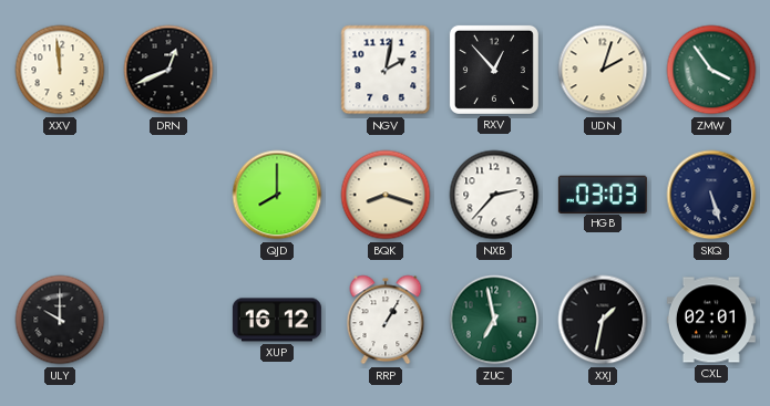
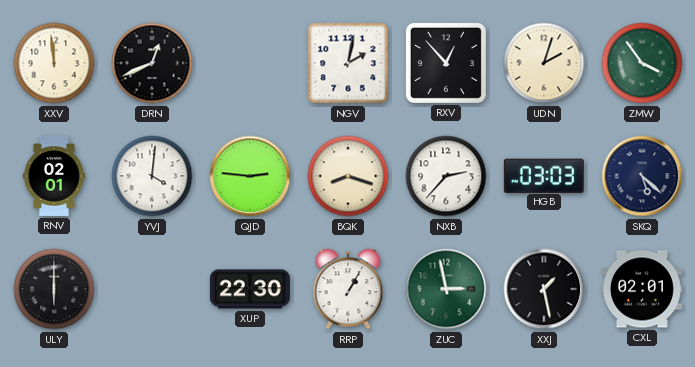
RNV: none -> 02:01
YVJ: none -> 4:01
QJD: 8:00 -> 2:46
SKQ: 5:27 -> 5:22
ULY: 10:00 -> 6:00
XUP: 16:12 -> 22:30
ZUC: 6:58 -> 2:58
XXJ: 1:32 -> 1:28
